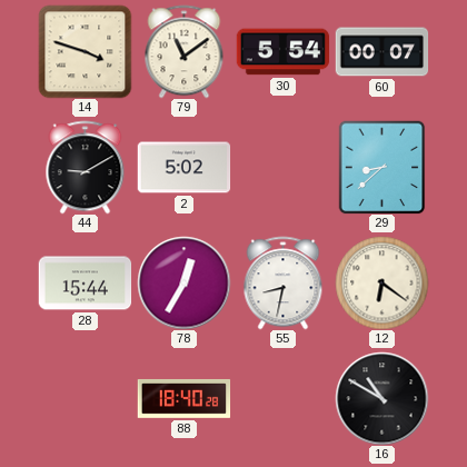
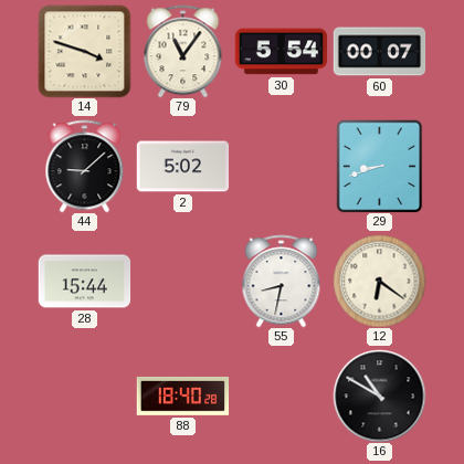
79: 11:09 -> 11:06
44: 9:10 -> 9:08
29: 8:38 -> 8:42
78: 12:35 -> none
